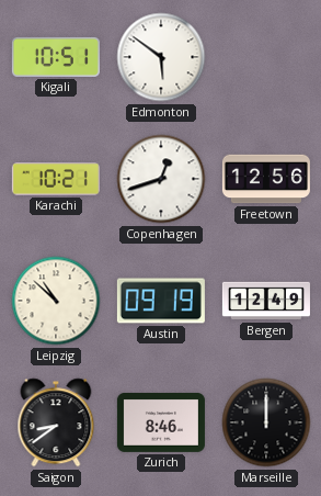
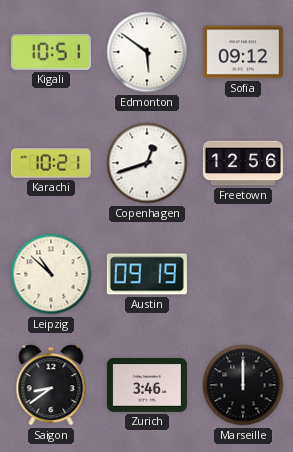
Sofia: none -> 09:12
Bergen: 12:49 -> none
Zurich: 8:46 -> 3:46
